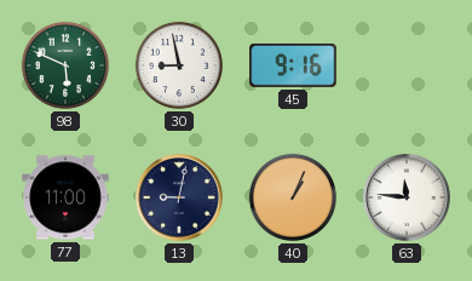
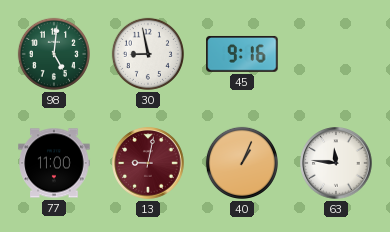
98: 5:49 -> 5:01
13 dial: navy -> burgundy
